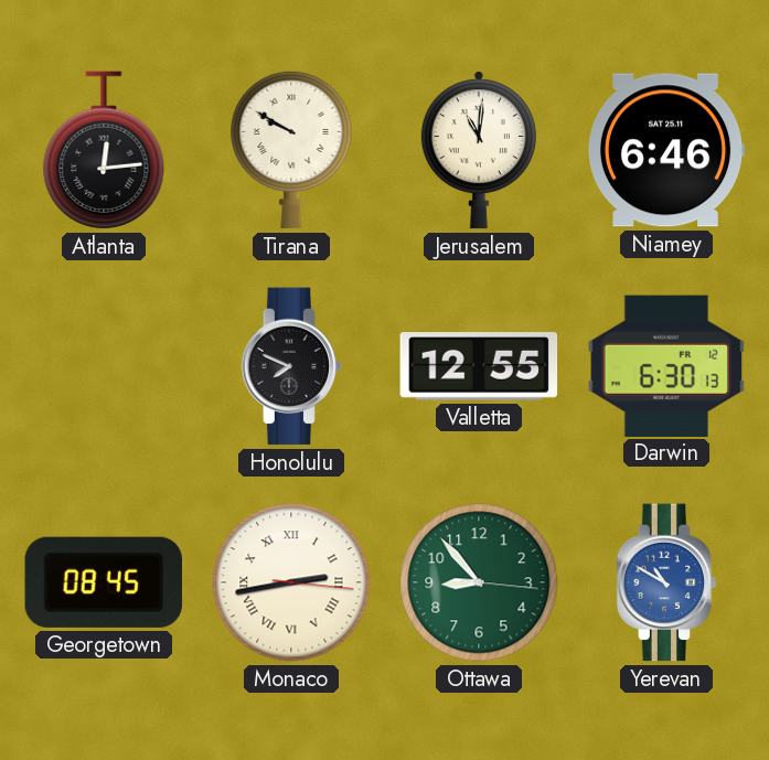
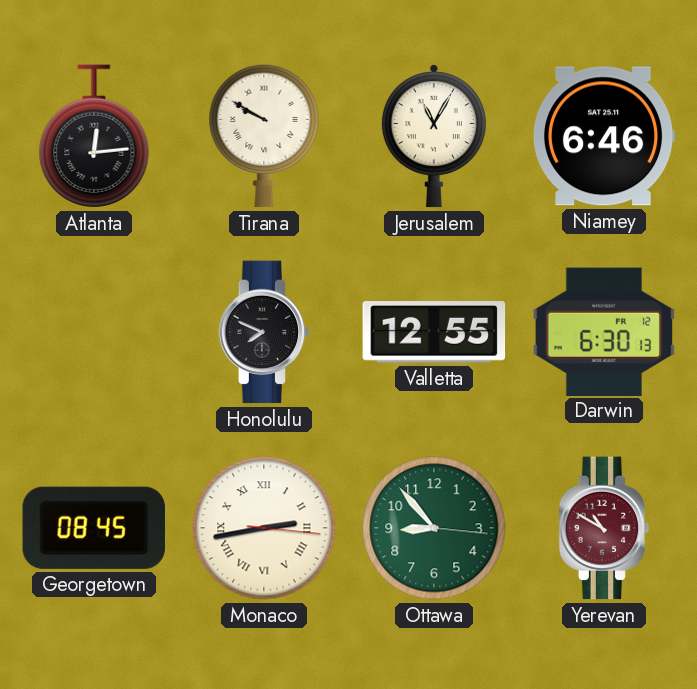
Jerusalem: 11:01 -> 11:05
Yerevan dial: blue -> burgundy
